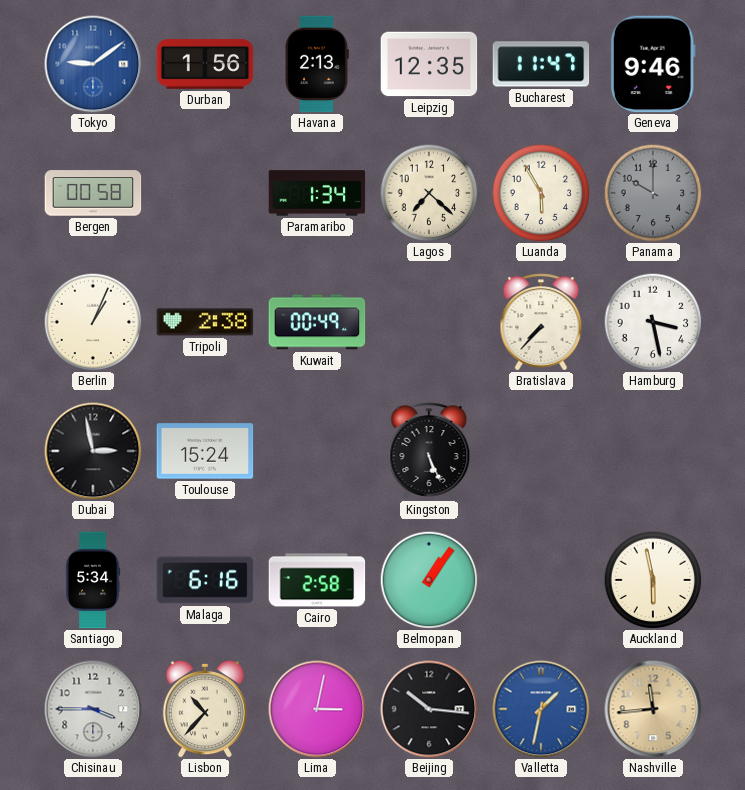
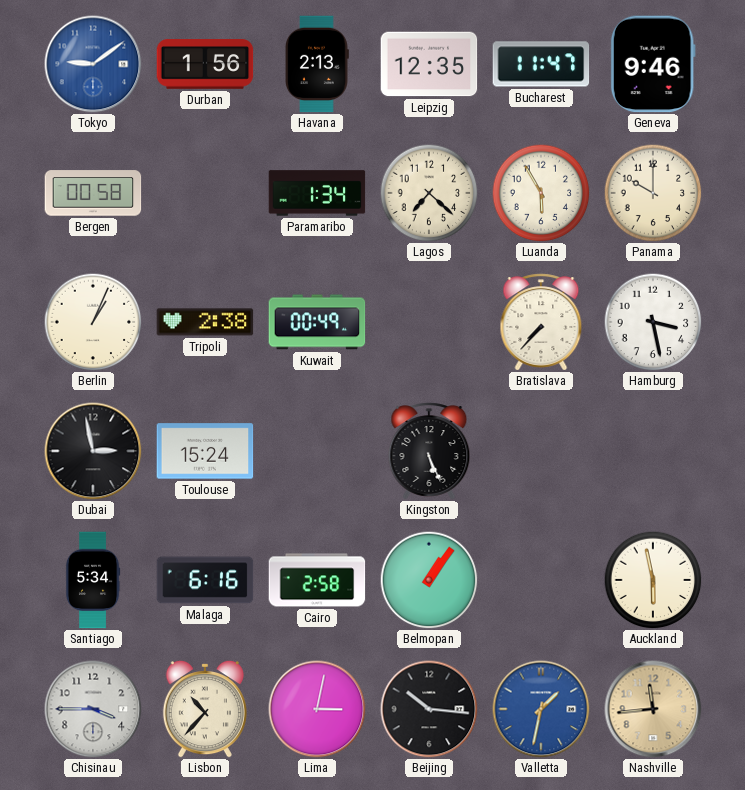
Panama dial: grey -> cream
